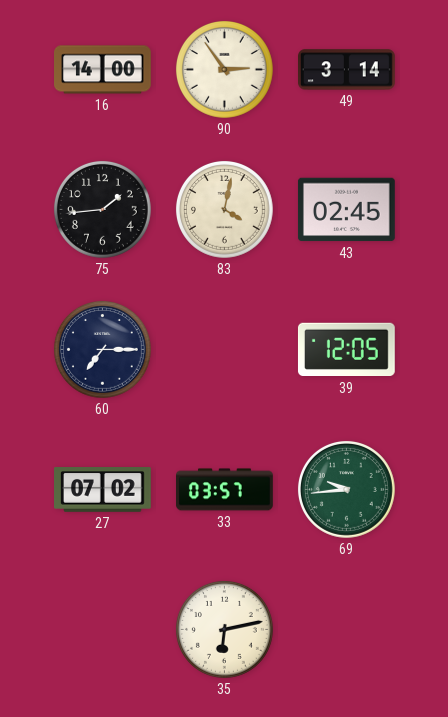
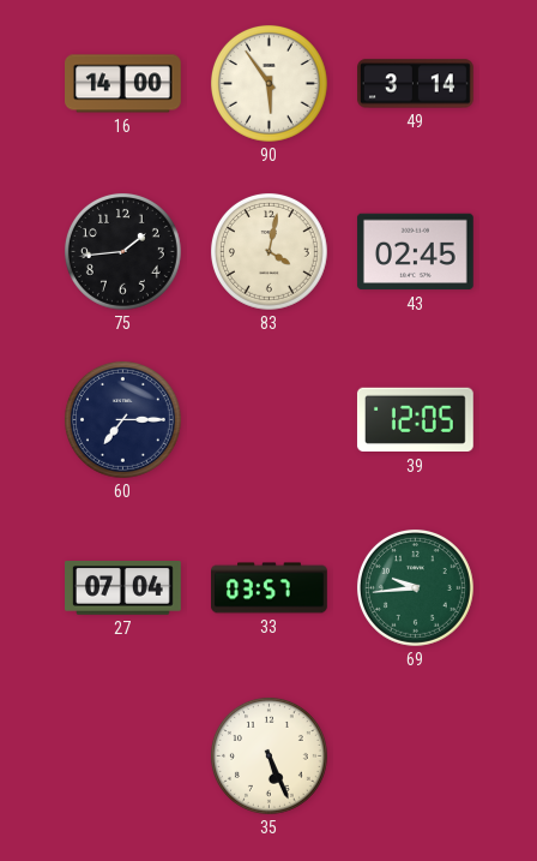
90: 2:54 -> 5:54
27: 07:02 -> 07:04
35: 6:13 -> 5:26
